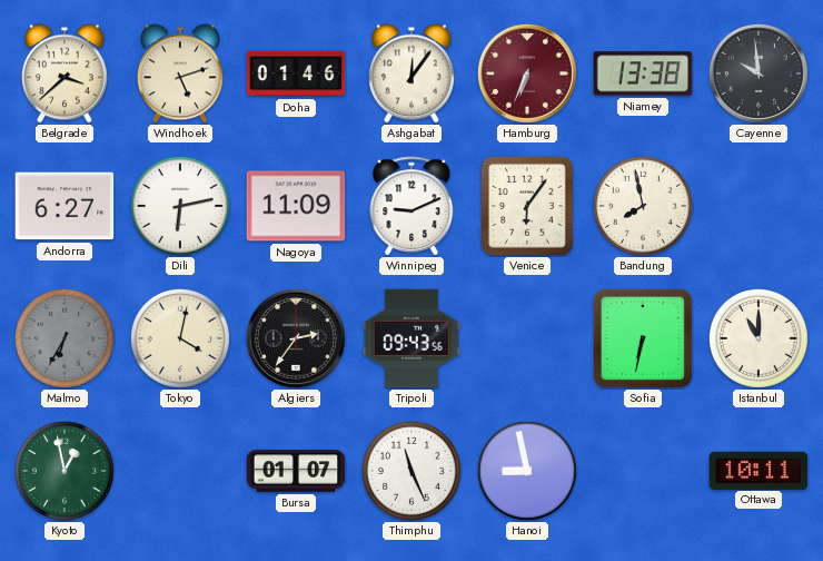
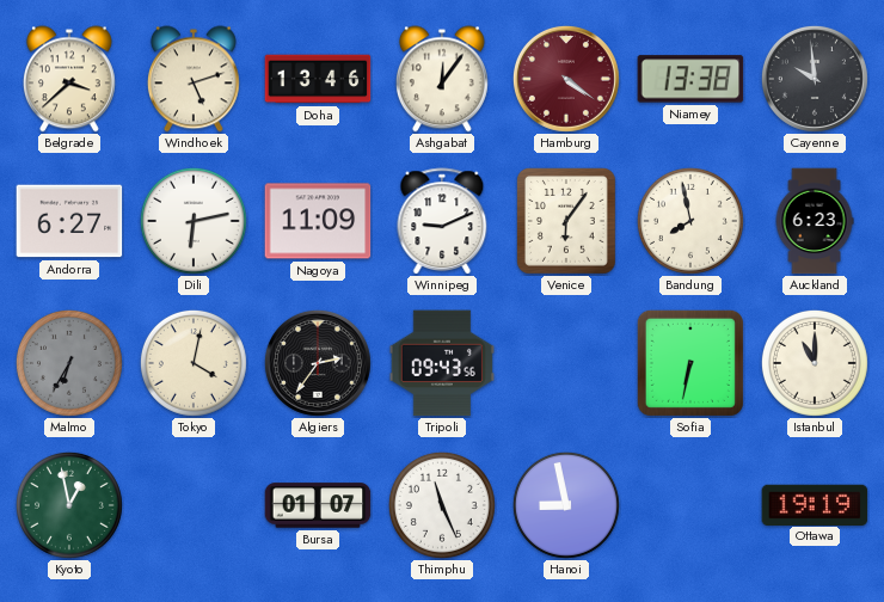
Doha: 01:46 -> 13:46
Hamburg: 6:34 -> 4:21
Auckland: none -> 6:23
Ottawa: 10:11 -> 19:19
